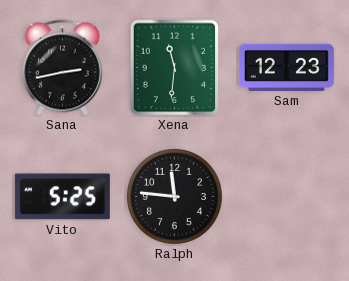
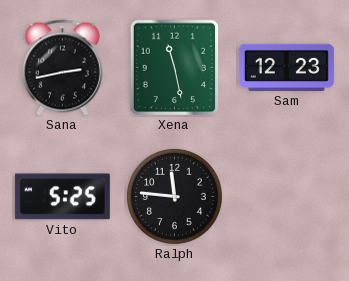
Xena: 11:31 -> 11:28
